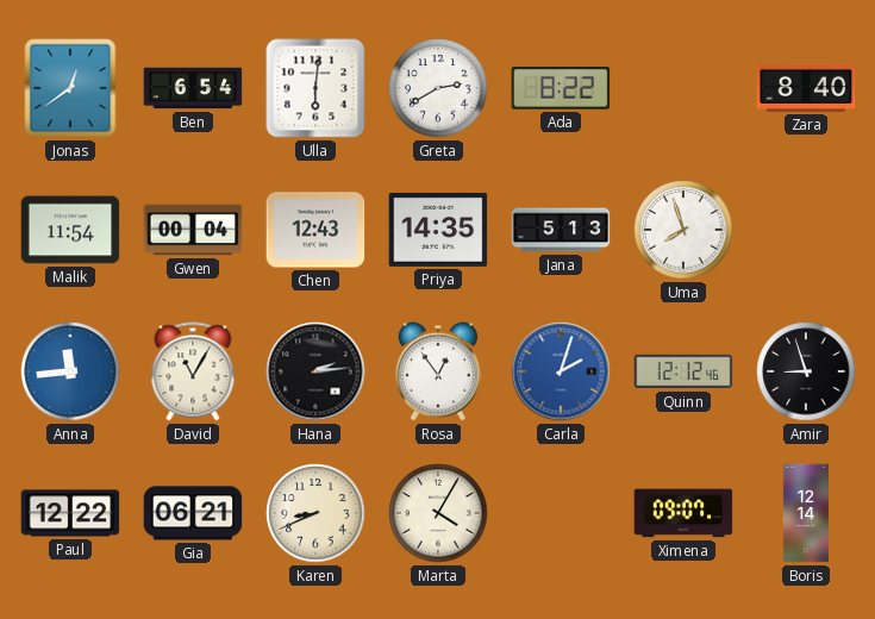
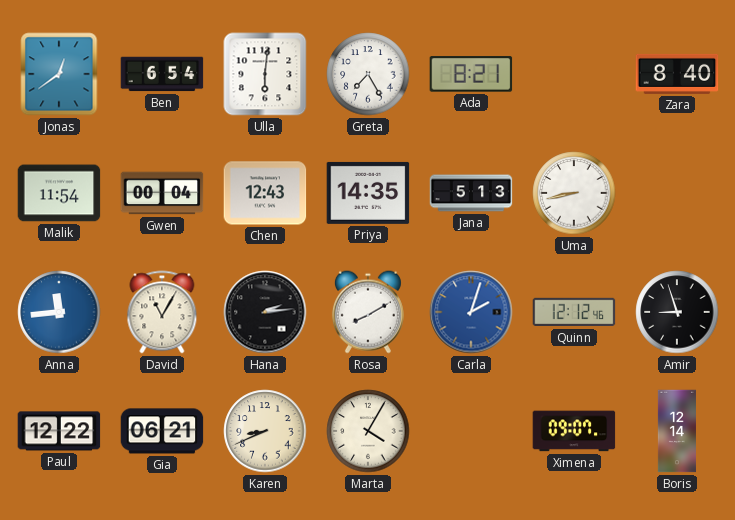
Greta: 2:40 -> 7:25
Ada: 8:22 -> 8:21
Uma: 7:57 -> 8:43
Rosa: 12:54 -> 8:10
